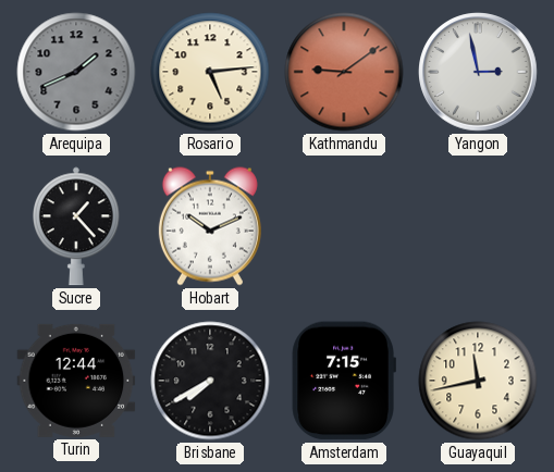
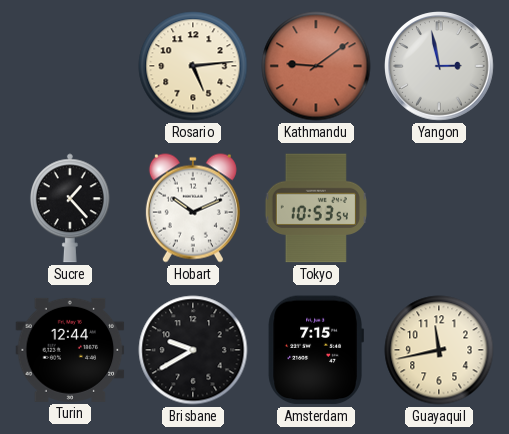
Arequipa: 1:41 -> none
Tokyo: none -> 10:53
Brisbane: 7:40 -> 9:40
